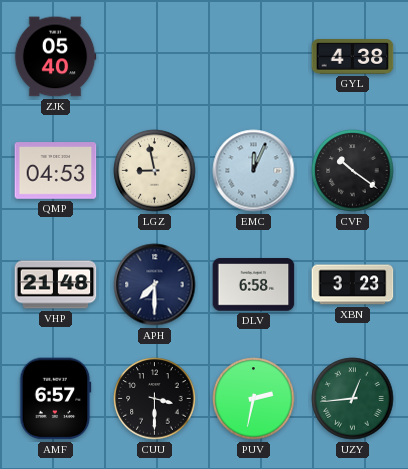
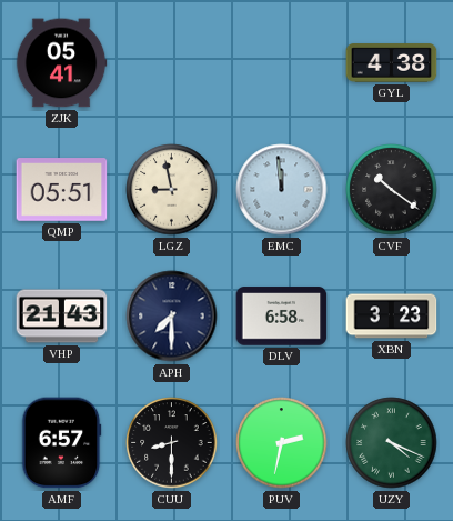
ZJK: 05:40 -> 05:41
QMP: 04:53 -> 05:51
EMC: 12:04 -> 11:59
VHP: 21:48 -> 21:43
CUU: 3:30 -> 8:30
UZY: 12:44 -> 4:19
